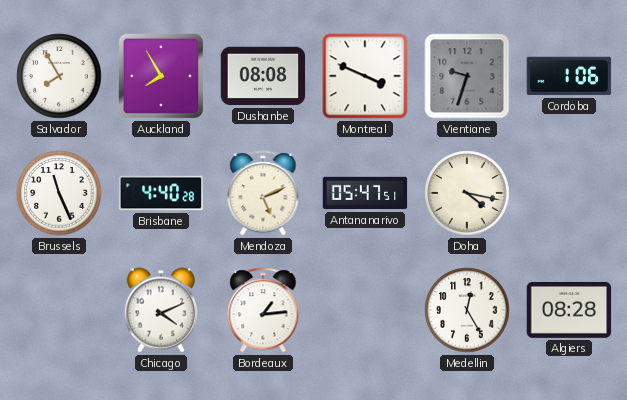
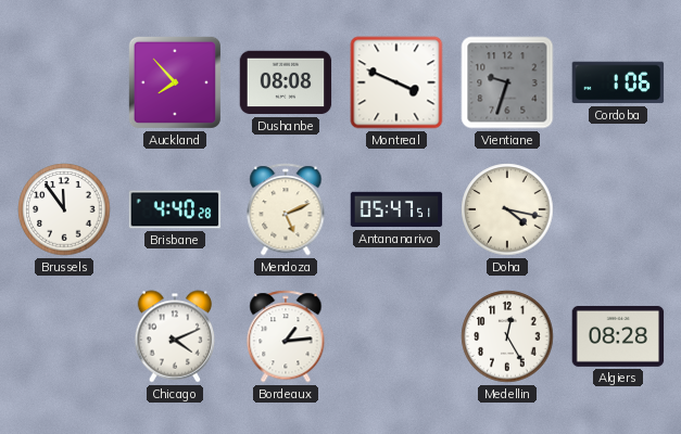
Salvador: 7:55 -> none
Auckland: 7:55 -> 7:53
Brussels: 11:26 -> 11:54
